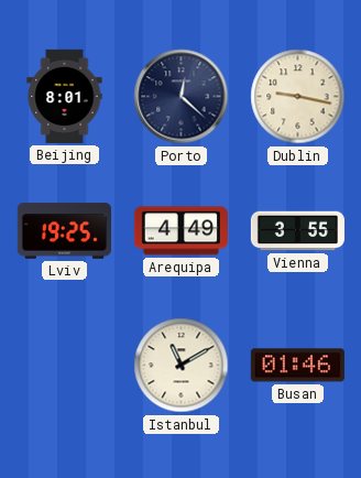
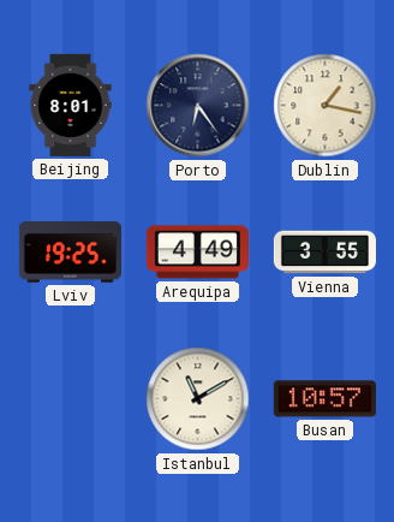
Porto: 12:22 -> 6:24
Dublin: 9:17 -> 1:17
Busan: 01:46 -> 10:57
